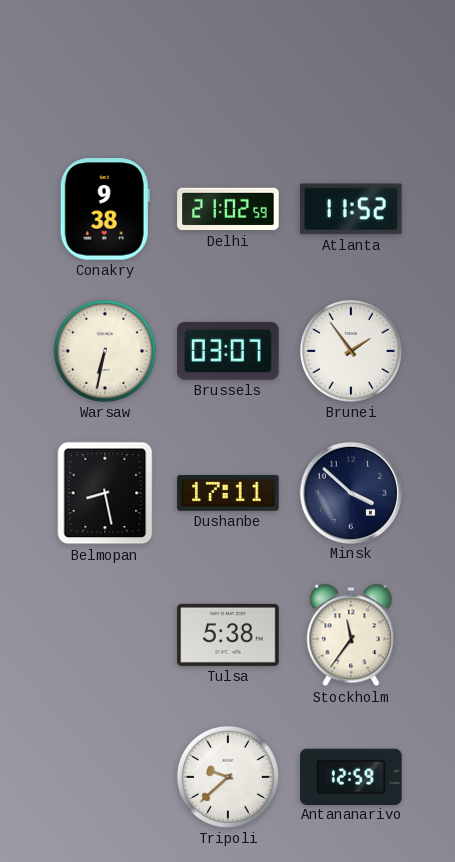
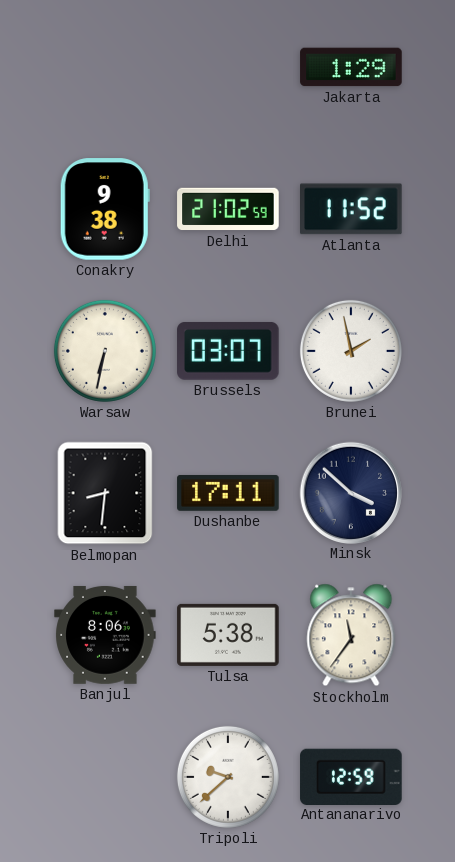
Jakarta: none -> 1:29
Brunei: 1:54 -> 1:58
Belmopan: 8:28 -> 8:31
Banjul: none -> 8:06
